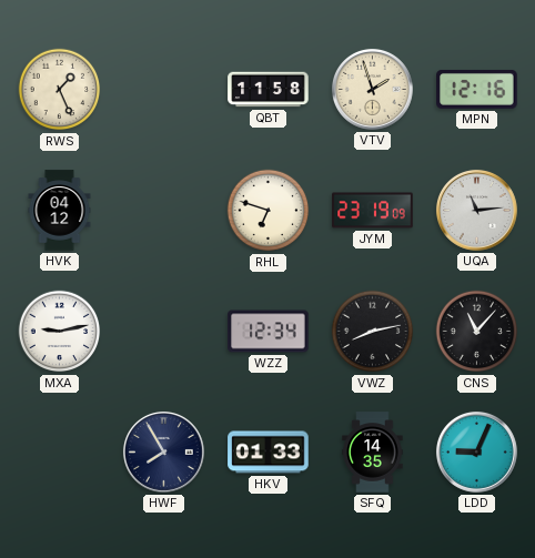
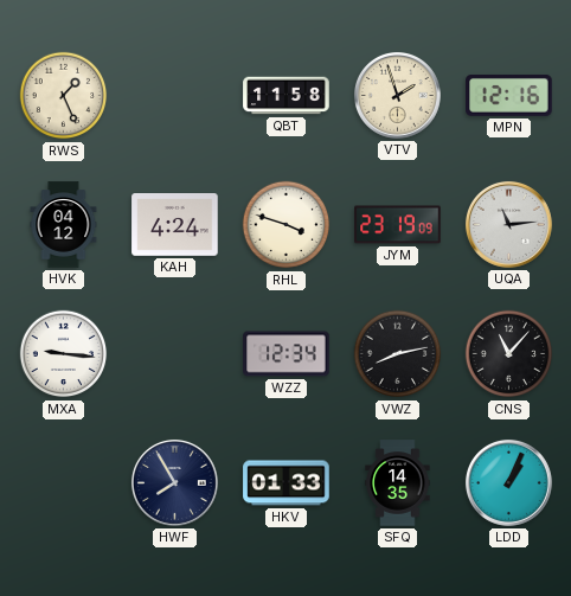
KAH: none -> 4:24
RHL: 6:48 -> 3:48
MXA: 9:13 -> 9:16
LDD: 9:04 -> 1:04
